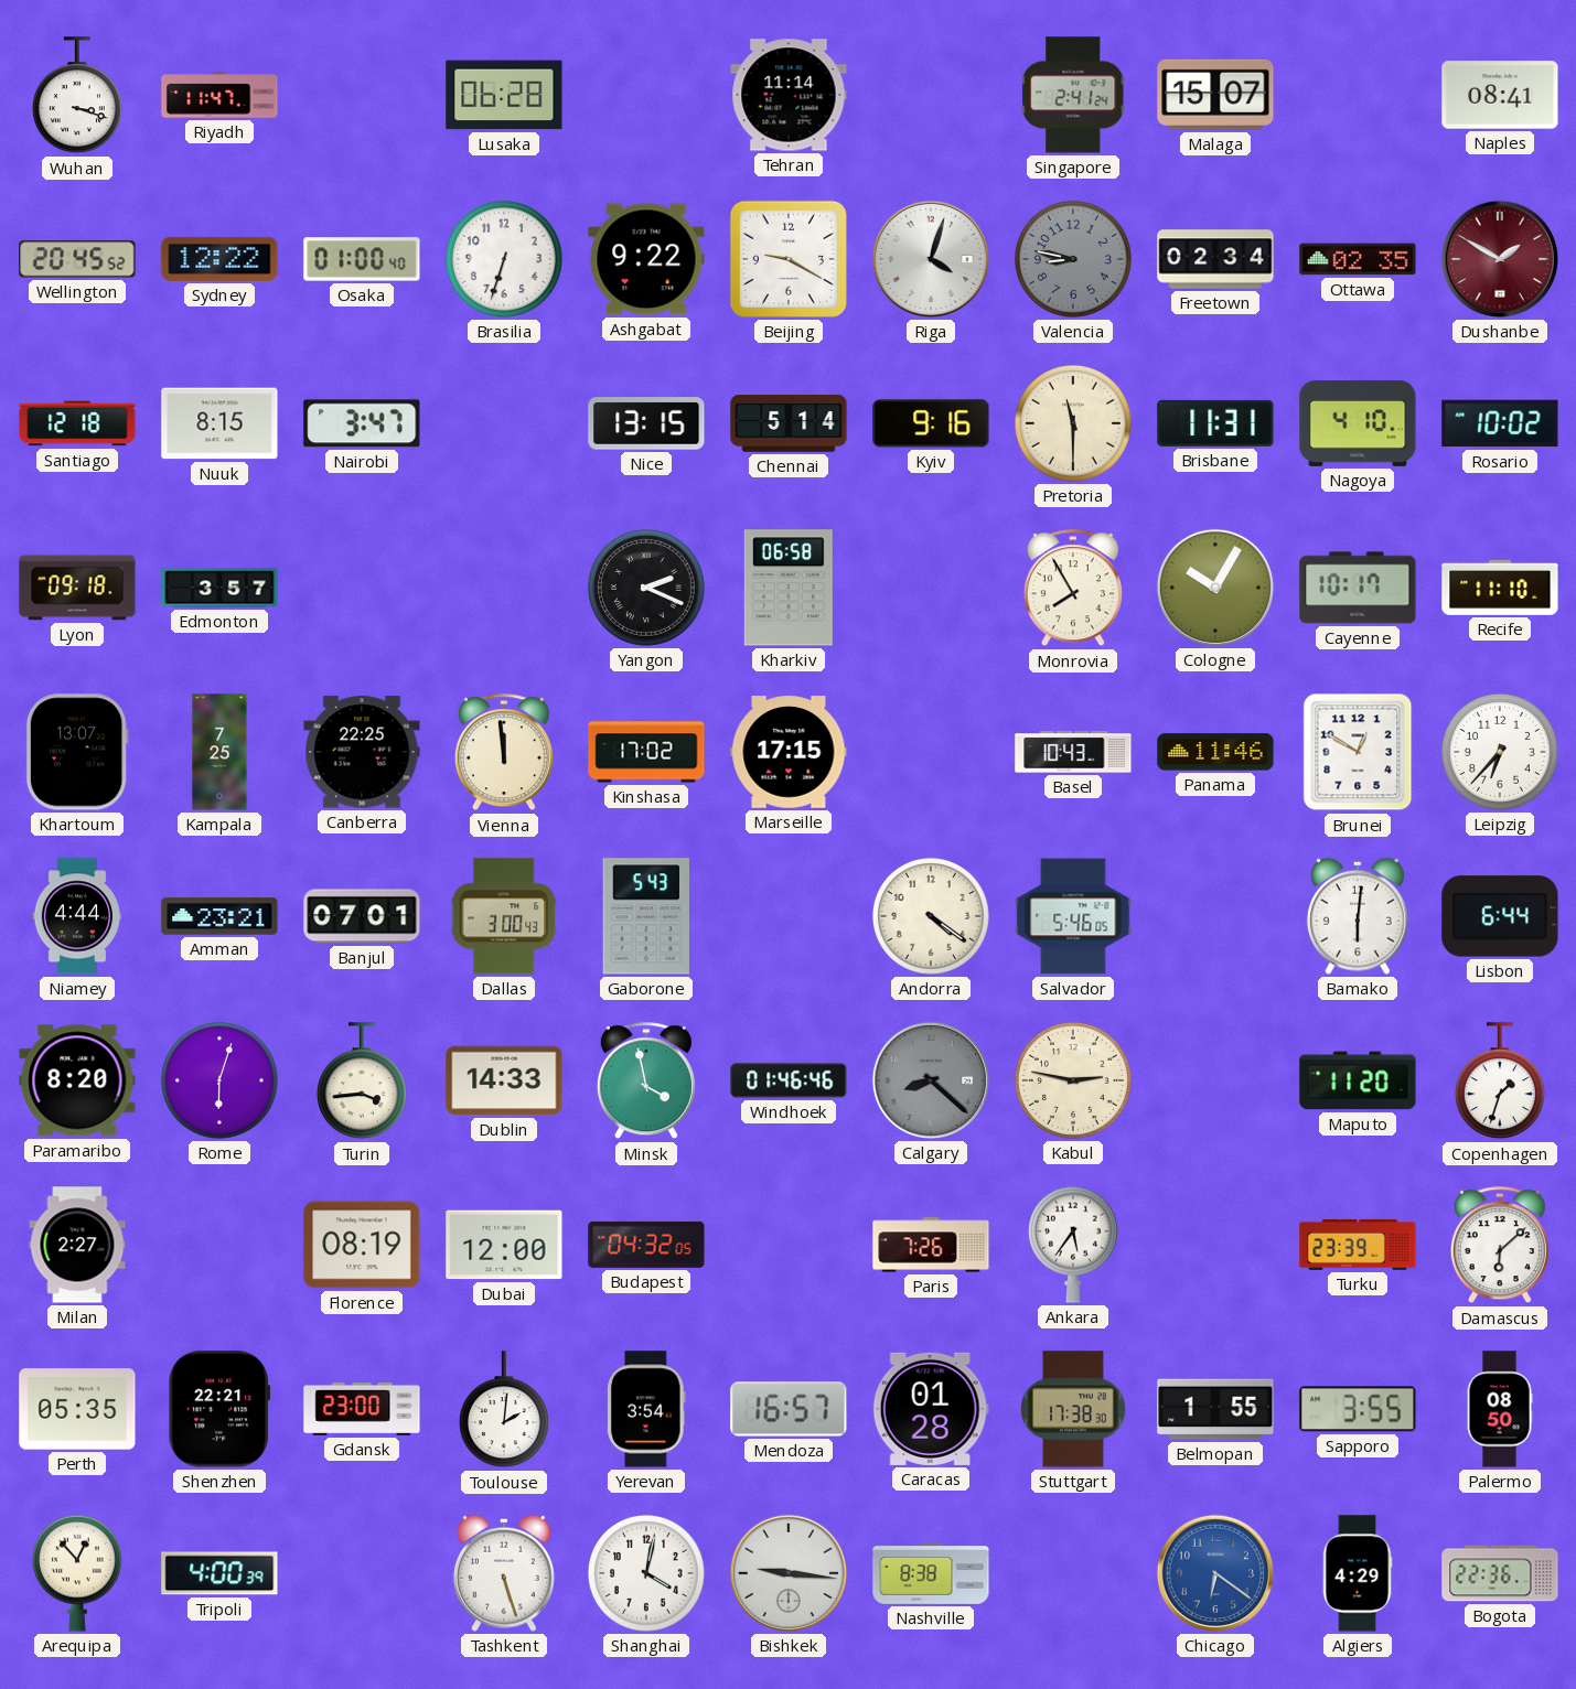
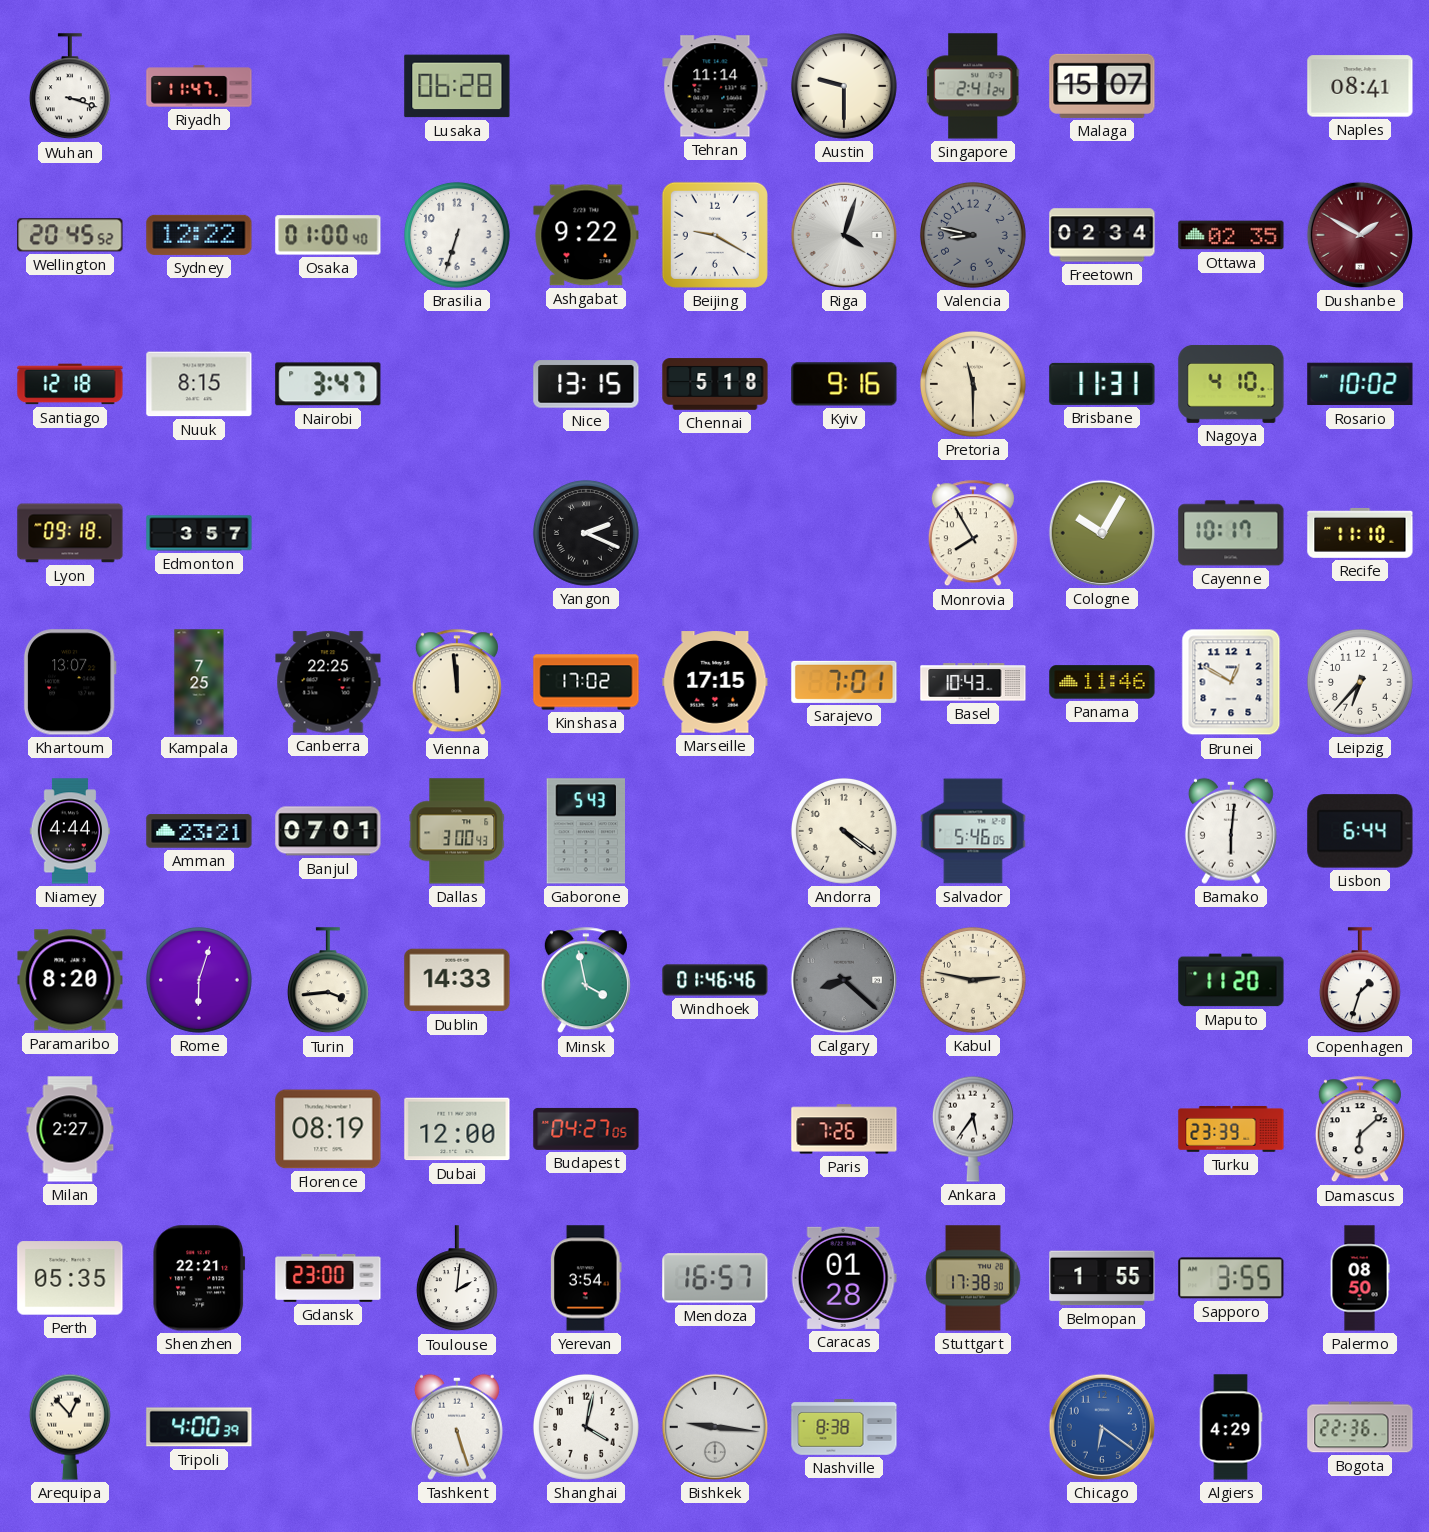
Austin: none -> 9:30
Chennai: 5:14 -> 5:18
Kharkiv: 06:58 -> none
Sarajevo: none -> 7:01
Budapest: 04:32 -> 04:27
